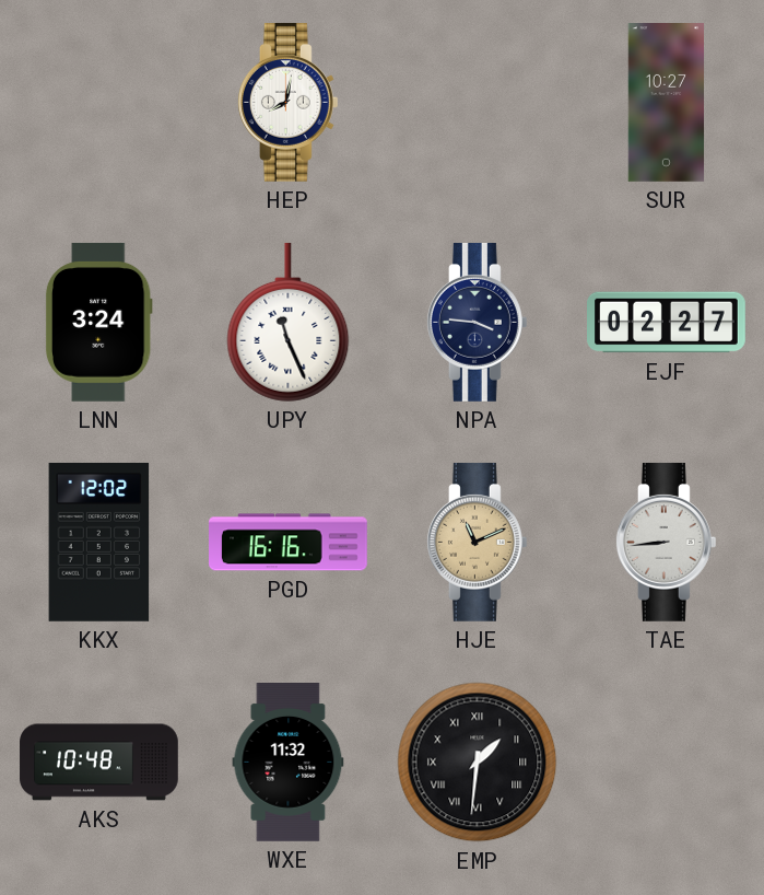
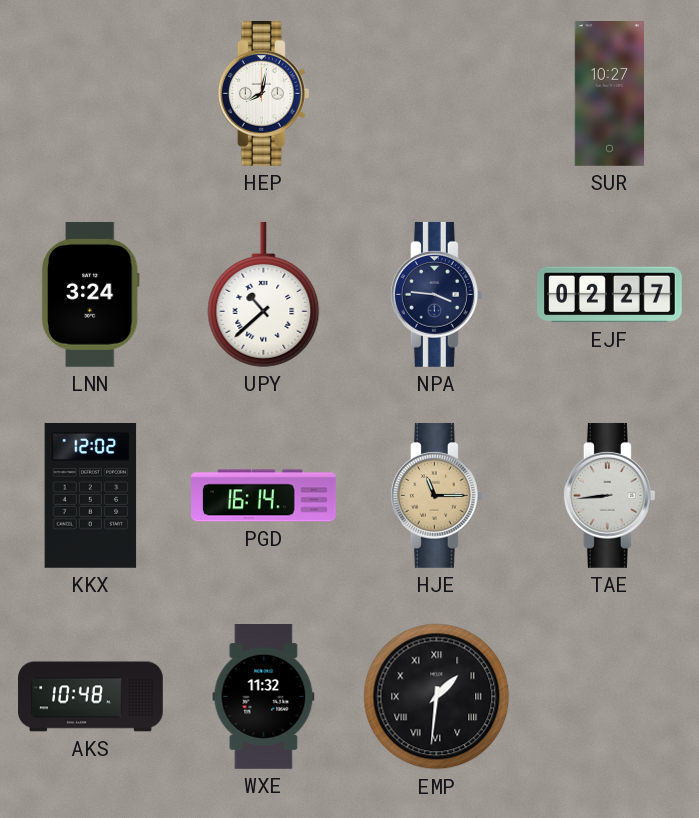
UPY: 11:26 -> 10:38
PGD: 16:16 -> 16:14
HJE: 11:11 -> 11:15
